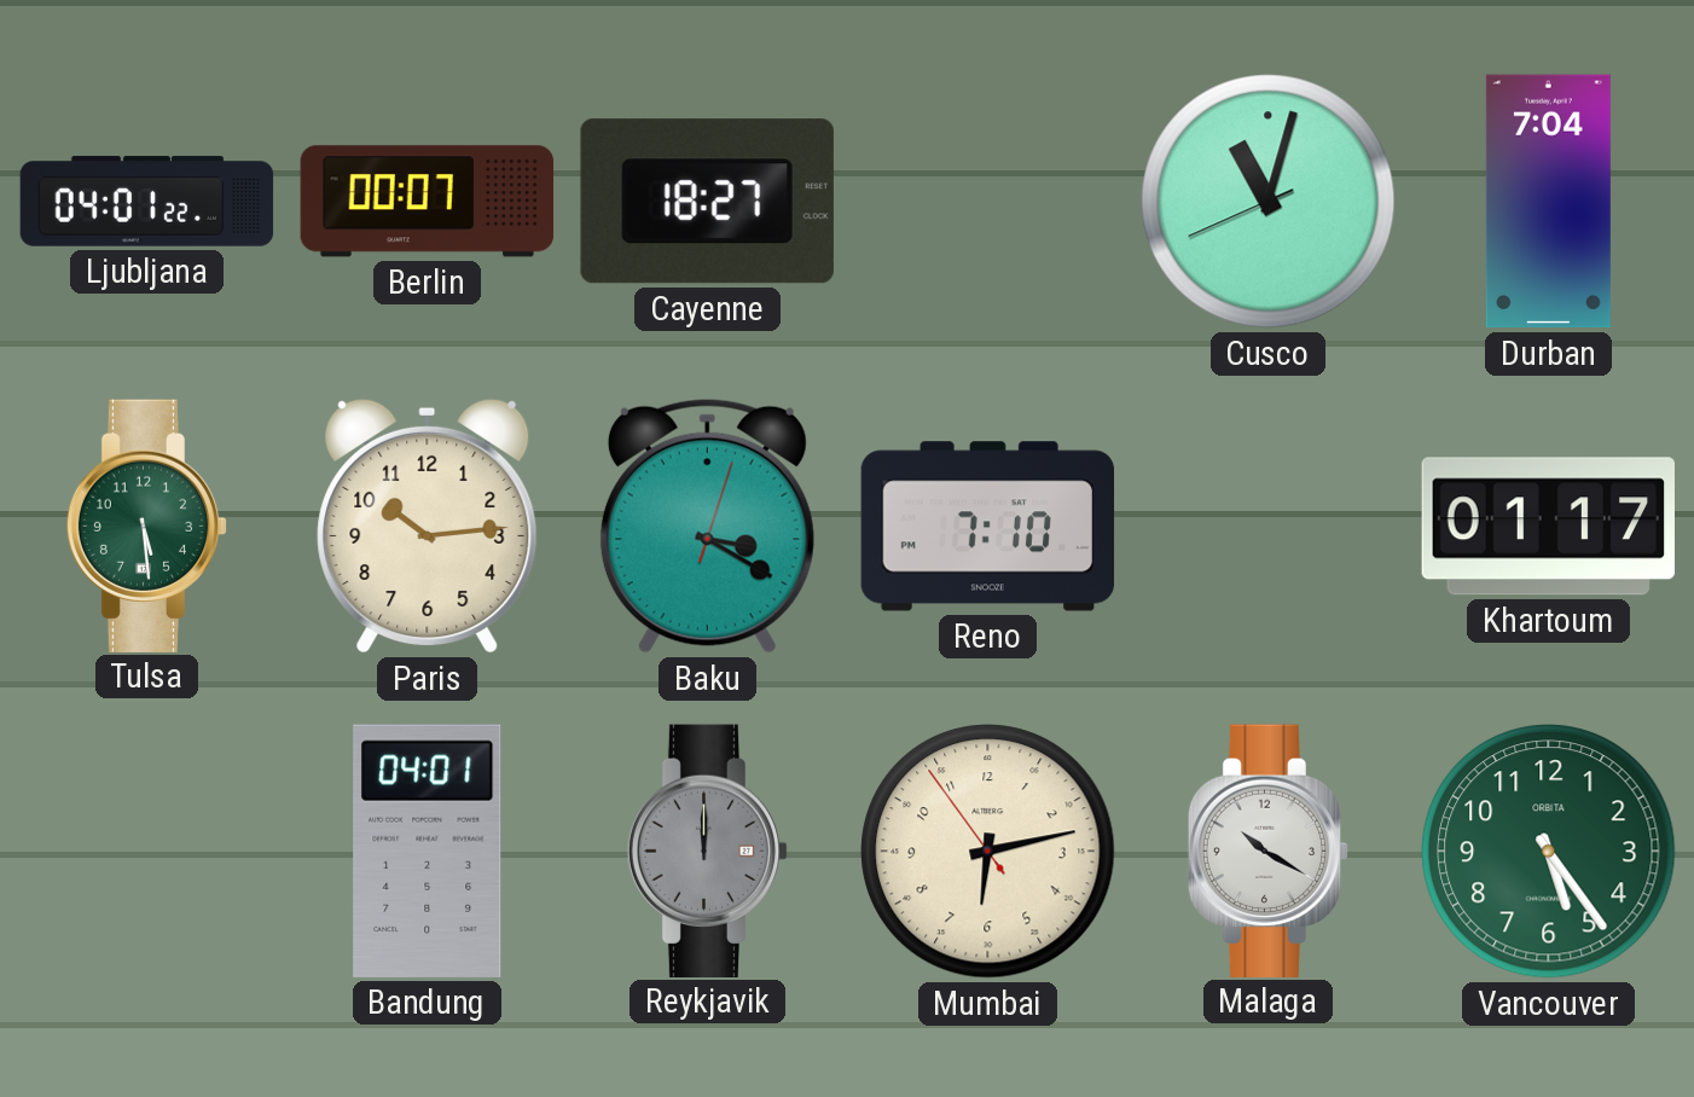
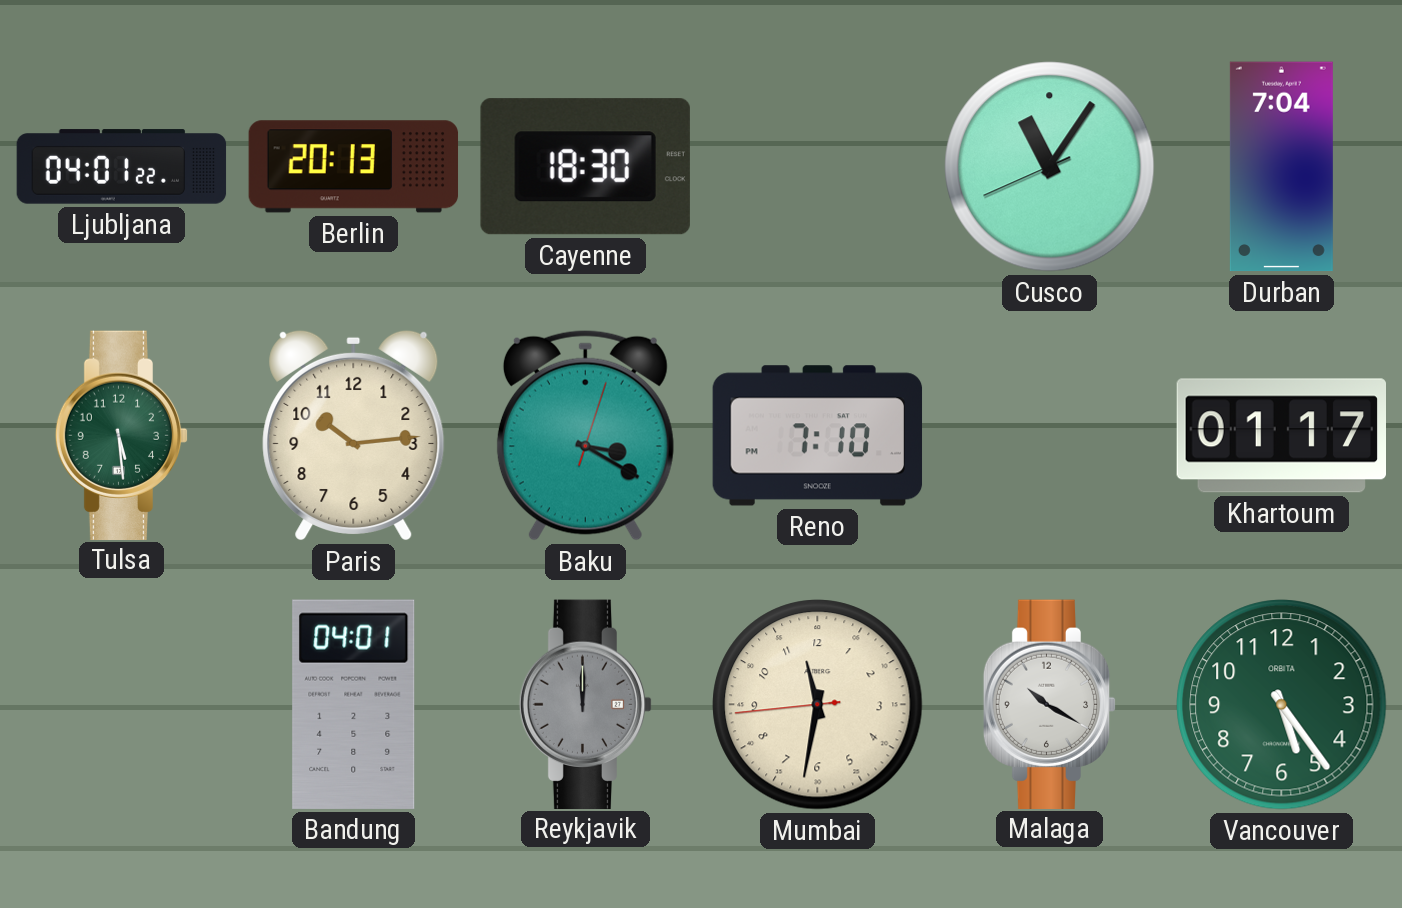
Berlin: 00:07 -> 20:13
Cayenne: 18:27 -> 18:30
Cusco: 11:02 -> 11:05
Mumbai: 6:12 -> 11:31
